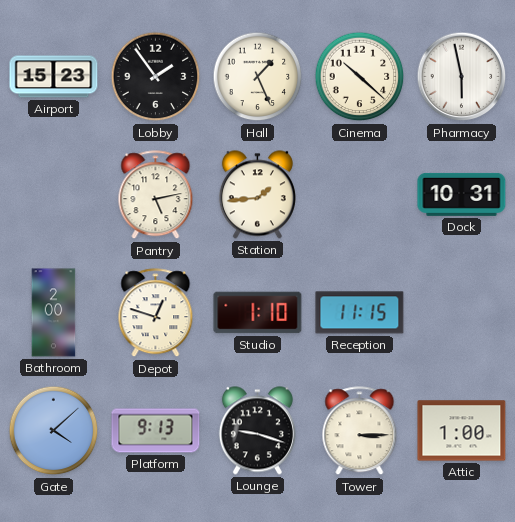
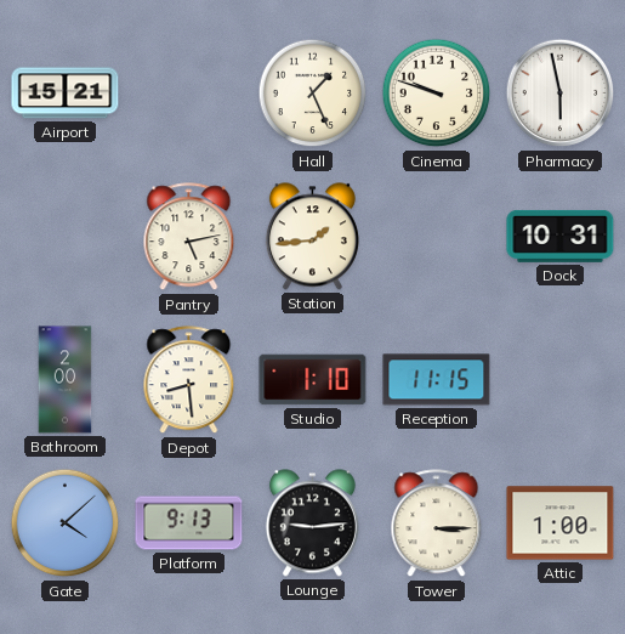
Airport: 15:23 -> 15:21
Lobby: 1:54 -> none
Cinema: 10:22 -> 9:48
Depot: 12:48 -> 8:29
Lounge: 9:18 -> 9:14
